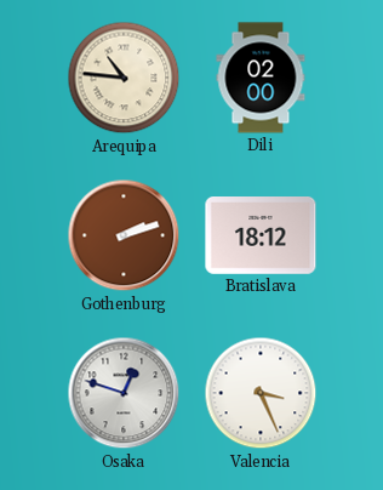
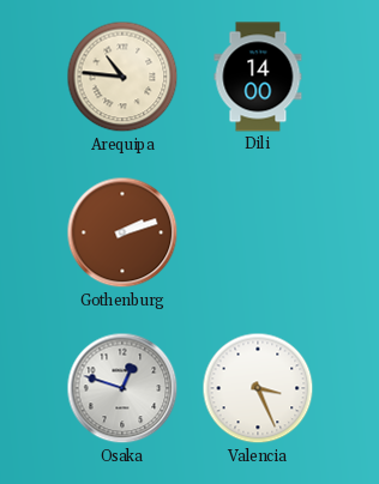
Dili: 02:00 -> 14:00
Bratislava: 18:12 -> none
